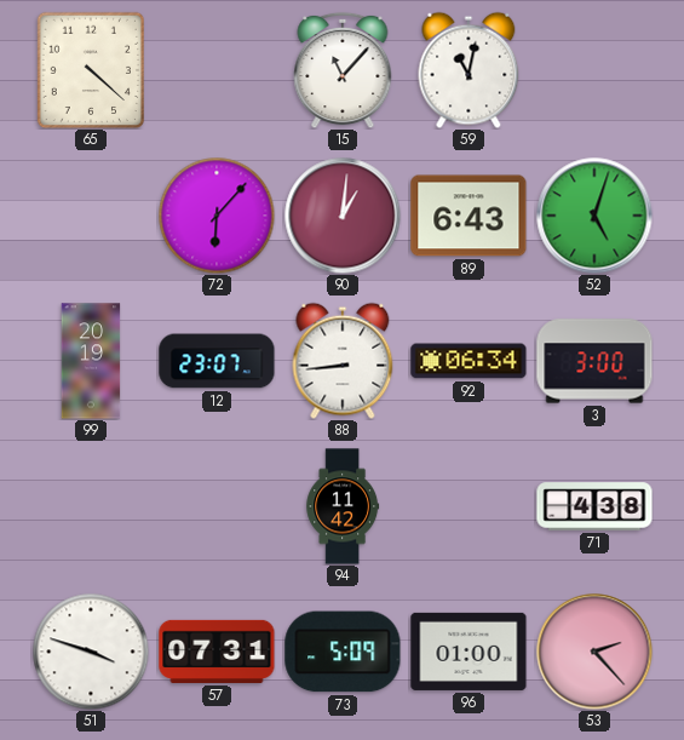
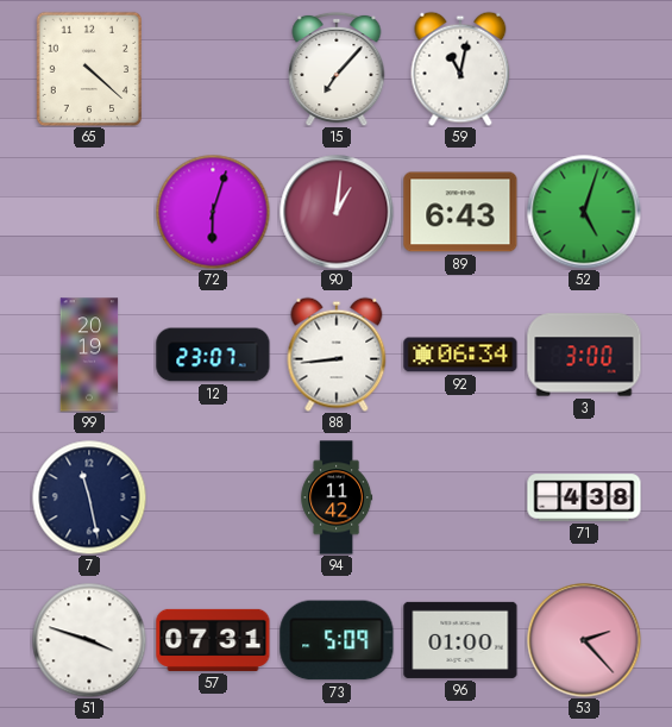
15: 11:07 -> 7:07
72: 6:07 -> 6:03
7: none -> 11:28
